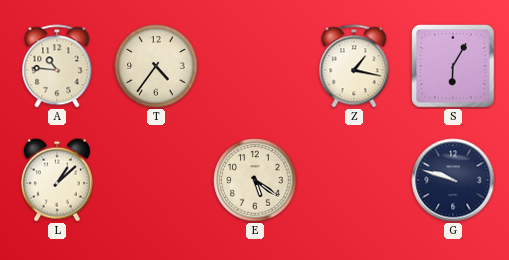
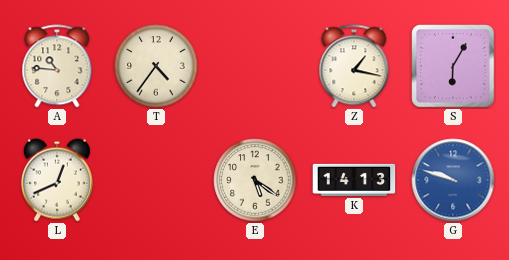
L: 1:08 -> 12:41
K: none -> 14:13
G dial: navy -> blue
